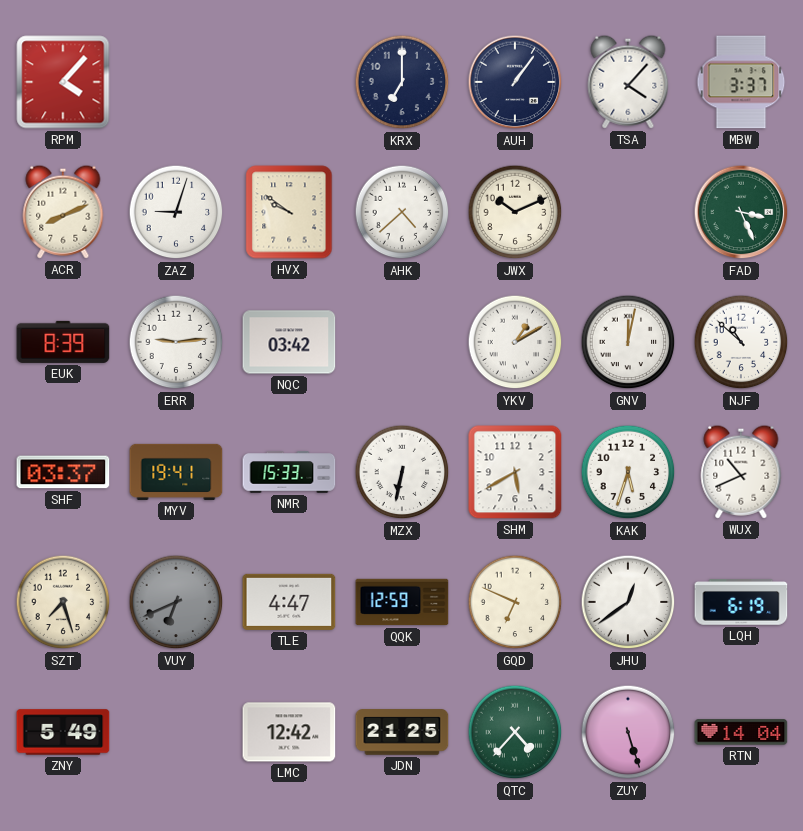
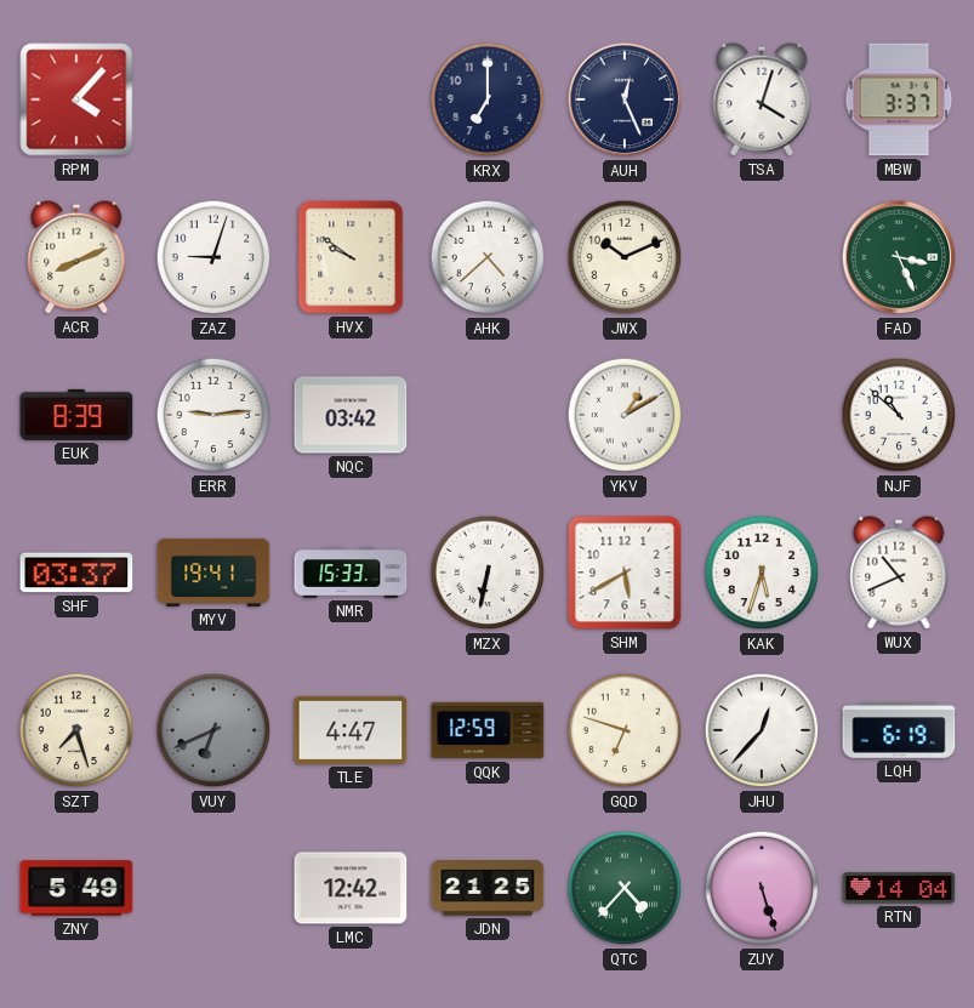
AUH: 1:06 -> 12:26
TSA: 4:07 -> 4:03
GNV: 12:02 -> none
GQD: 6:49 -> 6:48
JHU: 12:39 -> 12:37
